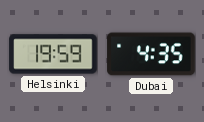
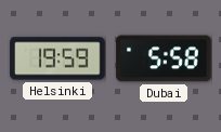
Dubai: 4:35 -> 5:58
